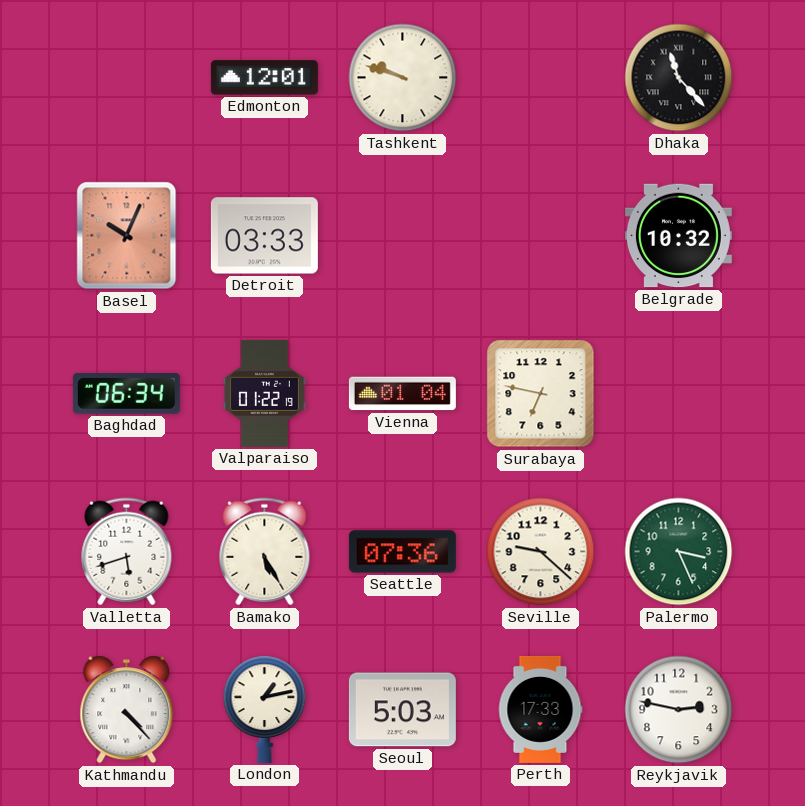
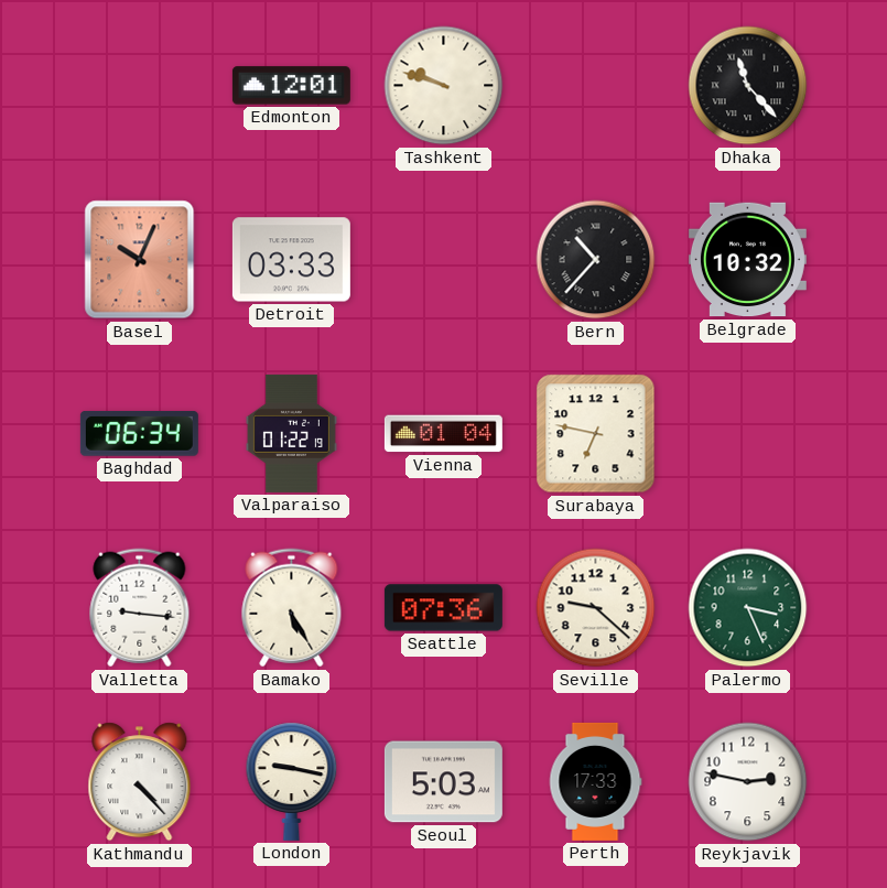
Bern: none -> 10:37
Valletta: 5:42 -> 9:16
London: 1:13 -> 9:17
